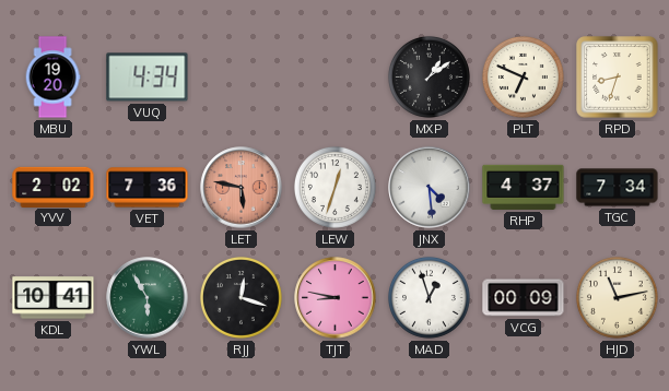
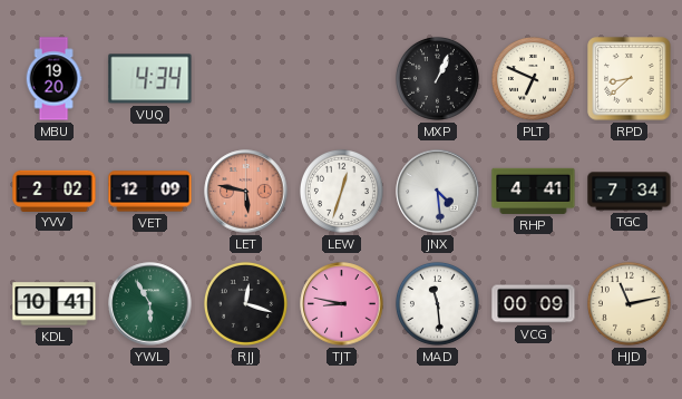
MXP: 1:09 -> 1:04
RPD: 8:33 -> 8:38
VET: 7:36 -> 12:09
RHP: 4:37 -> 4:41
MAD: 12:57 -> 11:29
